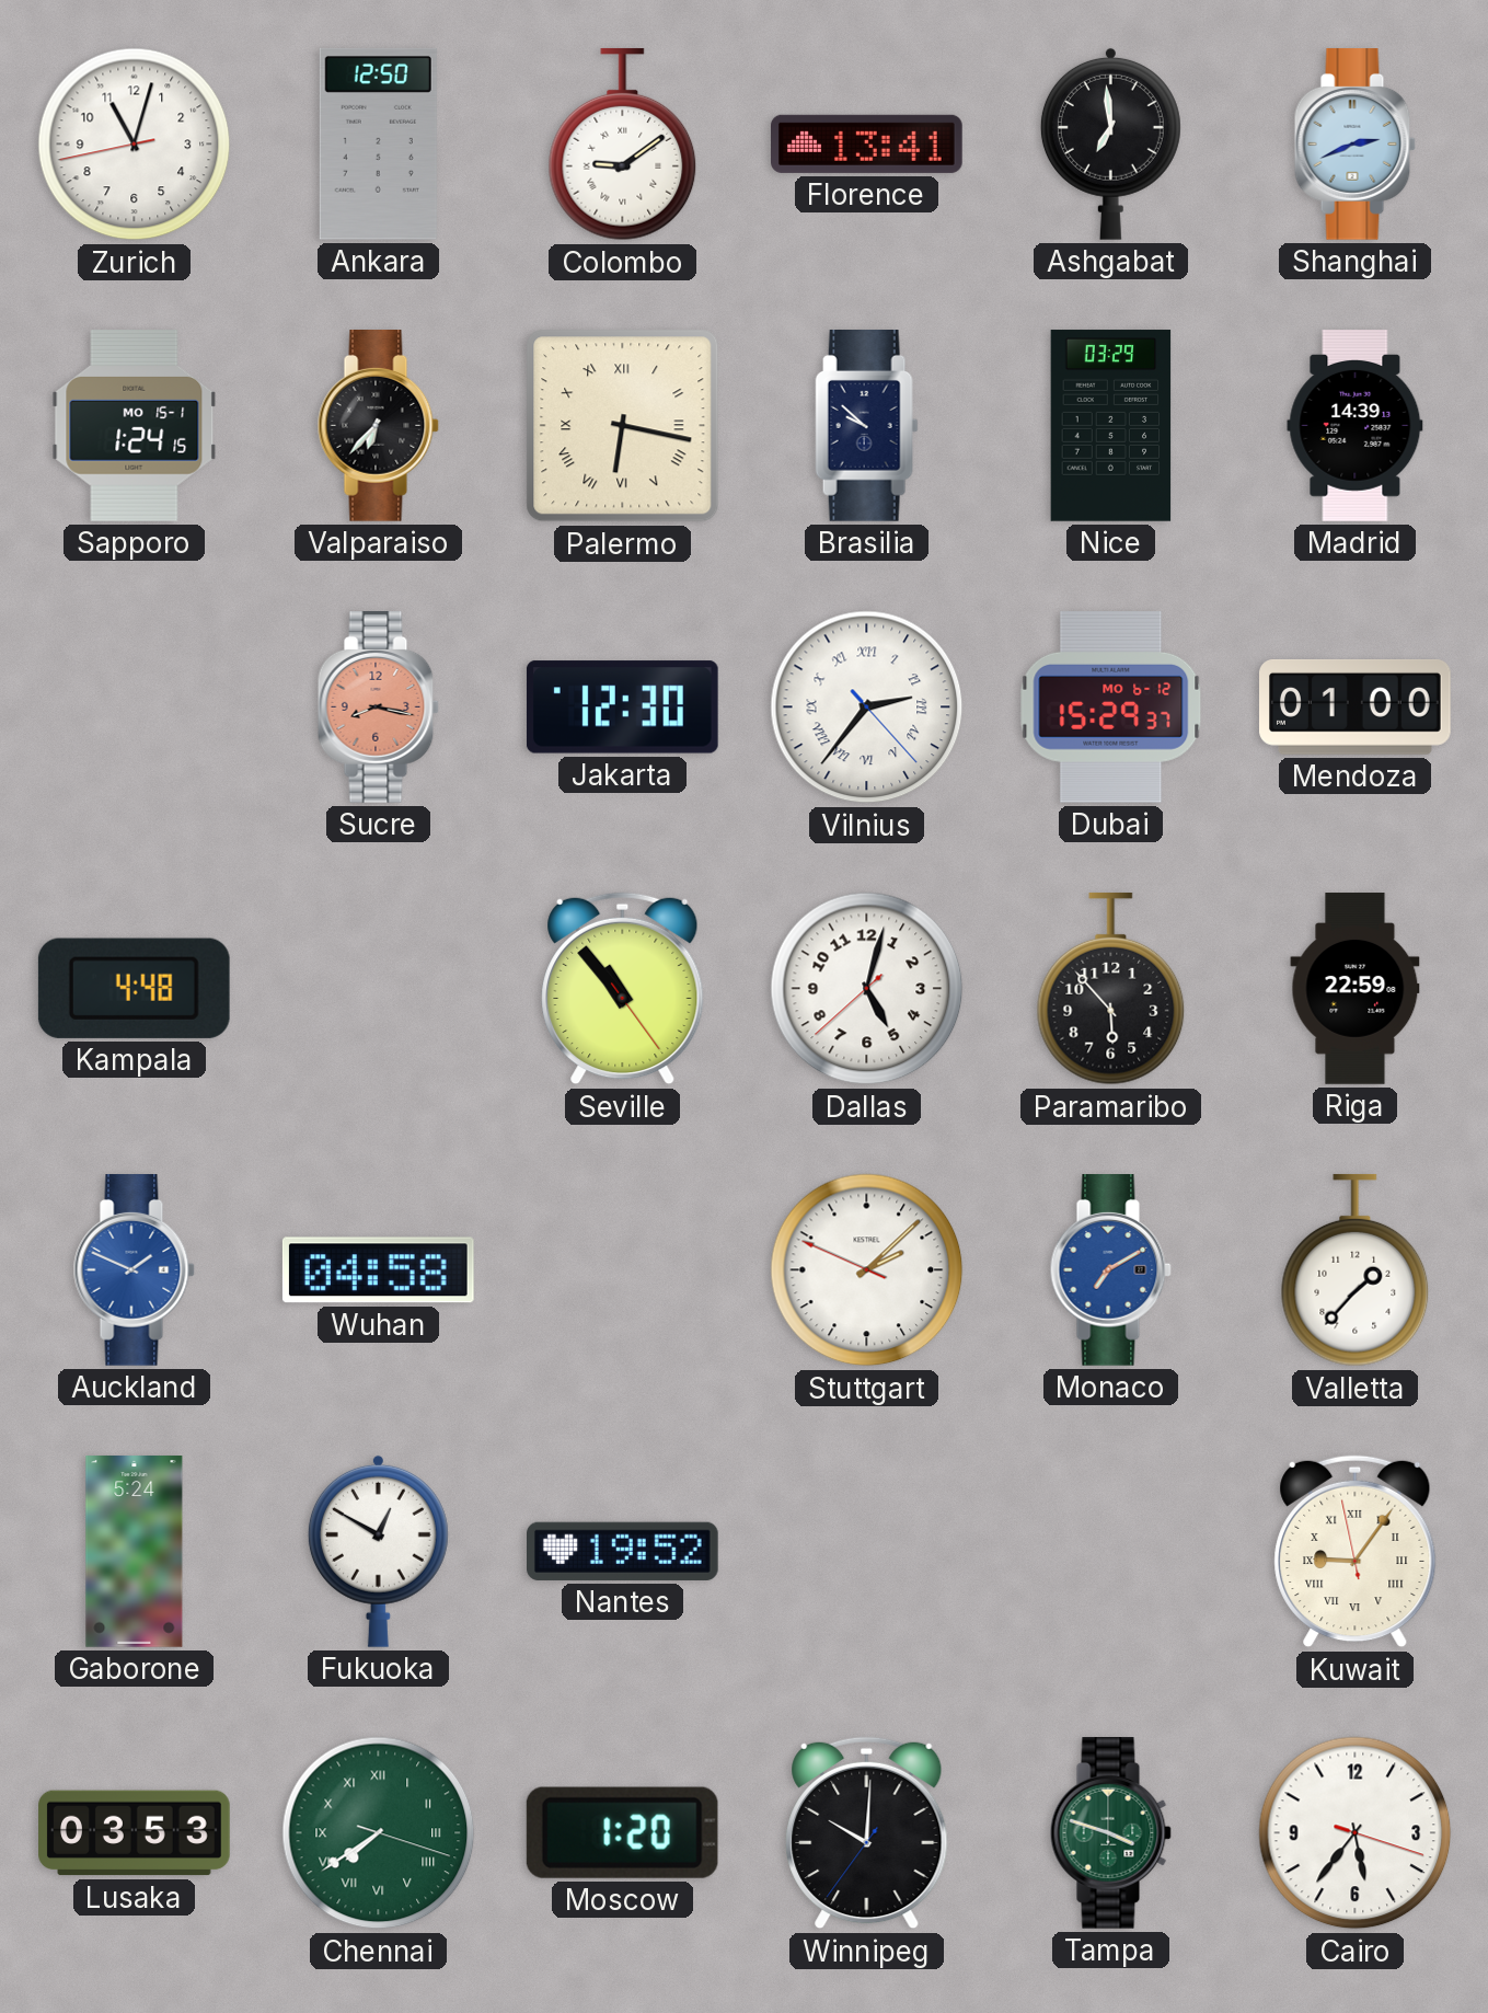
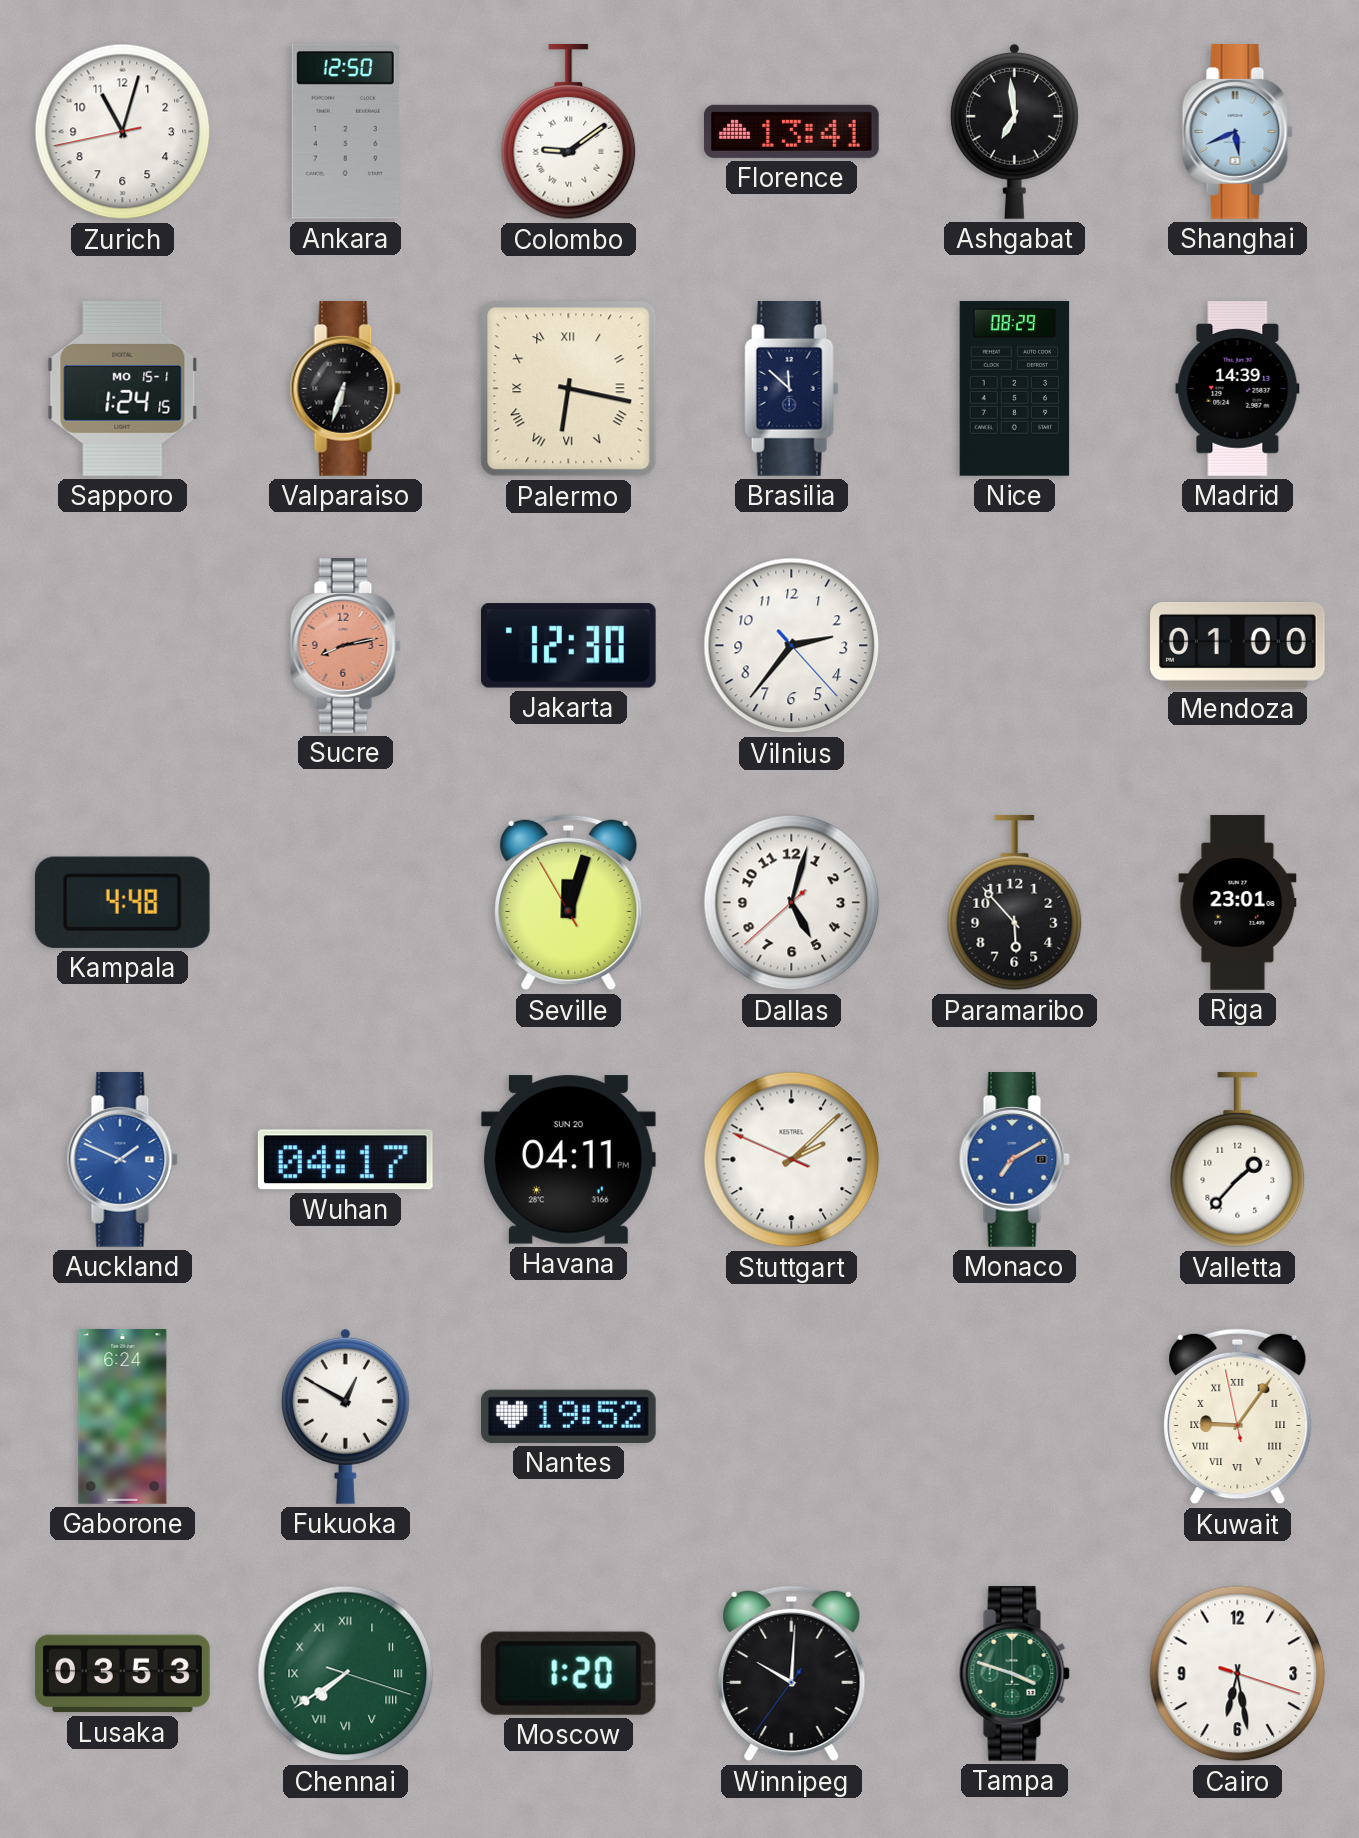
Shanghai: 2:41 -> 5:41
Valparaiso: 6:37 -> 6:33
Brasilia: 9:52 -> 11:52
Nice: 03:29 -> 08:29
Sucre: 8:17 -> 8:13
Vilnius numerals: Roman -> Arabic
Dubai: 15:29 -> none
Seville: 10:53 -> 12:02
Riga: 22:59 -> 23:01
Wuhan: 04:58 -> 04:17
Havana: none -> 04:11
Gaborone: 5:24 -> 6:24
Cairo: 5:36 -> 6:28
